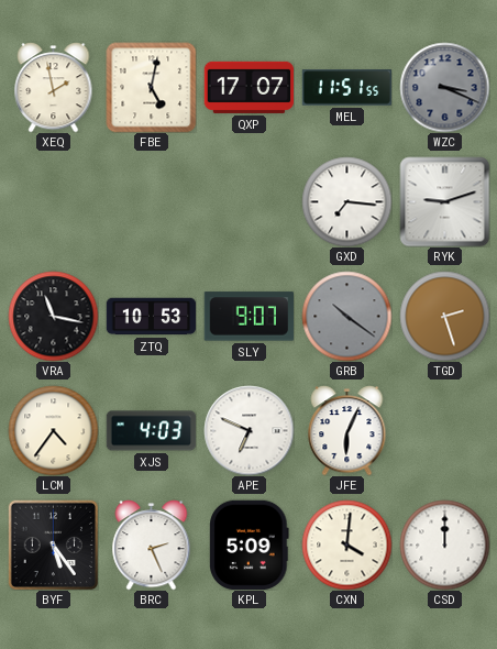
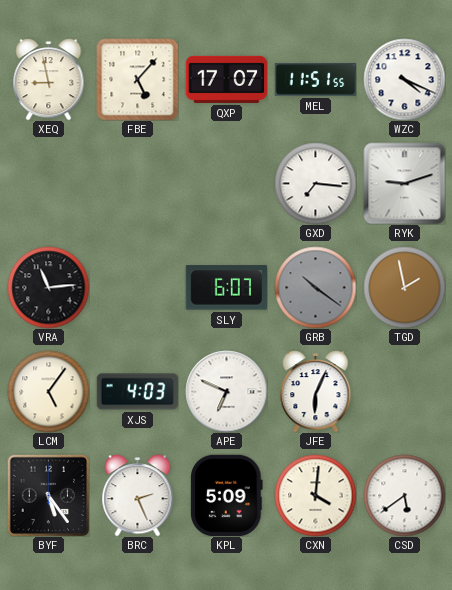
XEQ: 1:58 -> 8:58
FBE: 5:02 -> 5:07
WZC: 3:19 -> 4:19
WZC dial: grey -> white
VRA: 11:17 -> 11:14
ZTQ: 10:53 -> none
SLY: 9:07 -> 6:07
TGD: 2:27 -> 1:58
LCM: 4:36 -> 5:06
CSD: 12:00 -> 5:39
